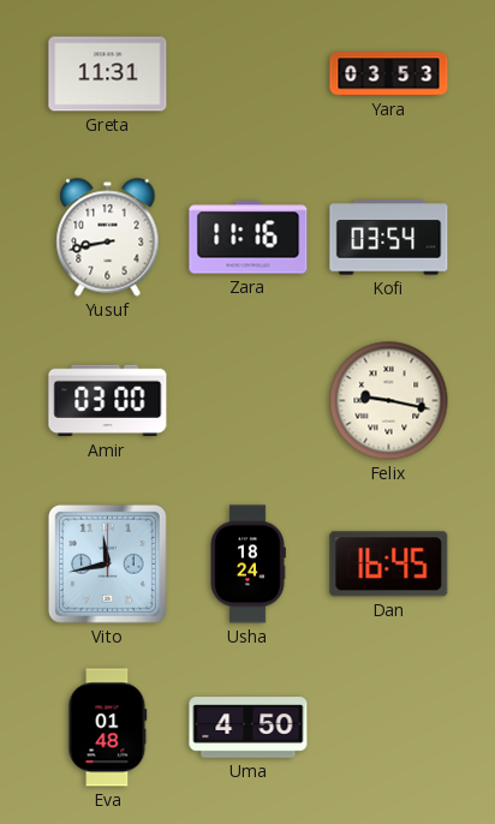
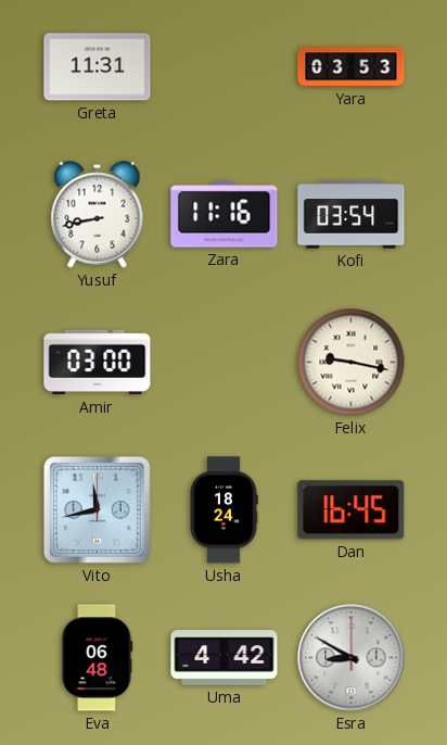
Eva: 01:48 -> 06:48
Uma: 4:50 -> 4:42
Esra: none -> 8:50
